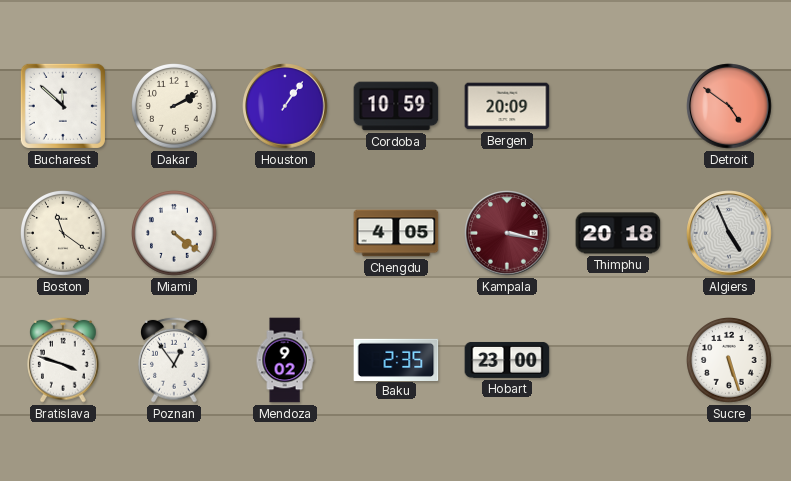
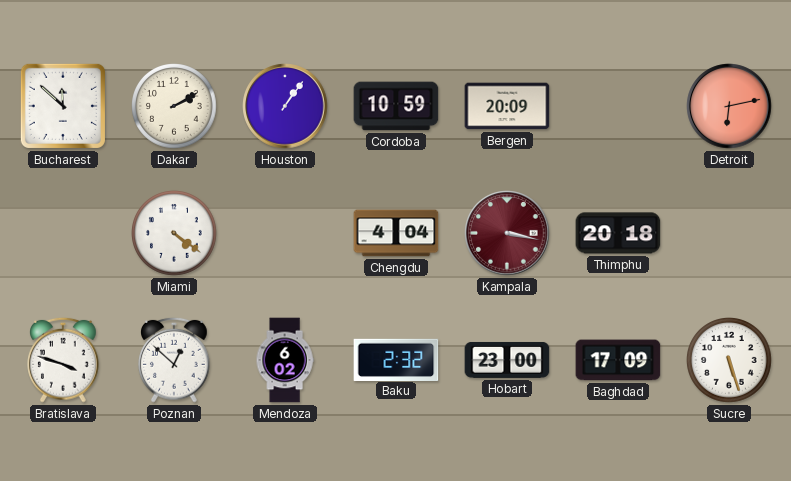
Detroit: 4:51 -> 6:13
Boston: 11:21 -> none
Chengdu: 4:05 -> 4:04
Algiers: 4:56 -> none
Poznan: 12:54 -> 12:52
Mendoza: 9:02 -> 6:02
Baku: 2:35 -> 2:32
Baghdad: none -> 17:09
